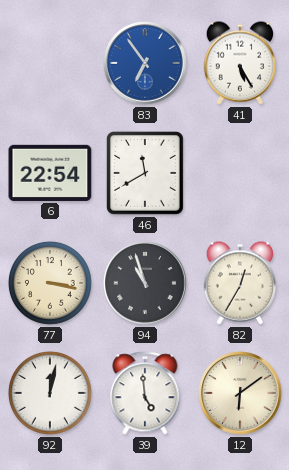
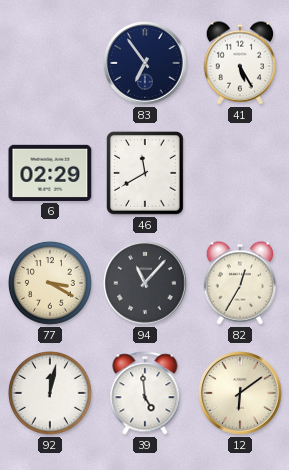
83 dial: blue -> navy
6: 22:54 -> 02:29
77: 3:17 -> 3:20
94: 10:57 -> 11:07
